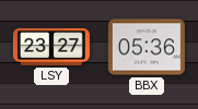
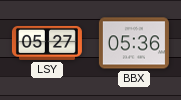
LSY: 23:27 -> 05:27
